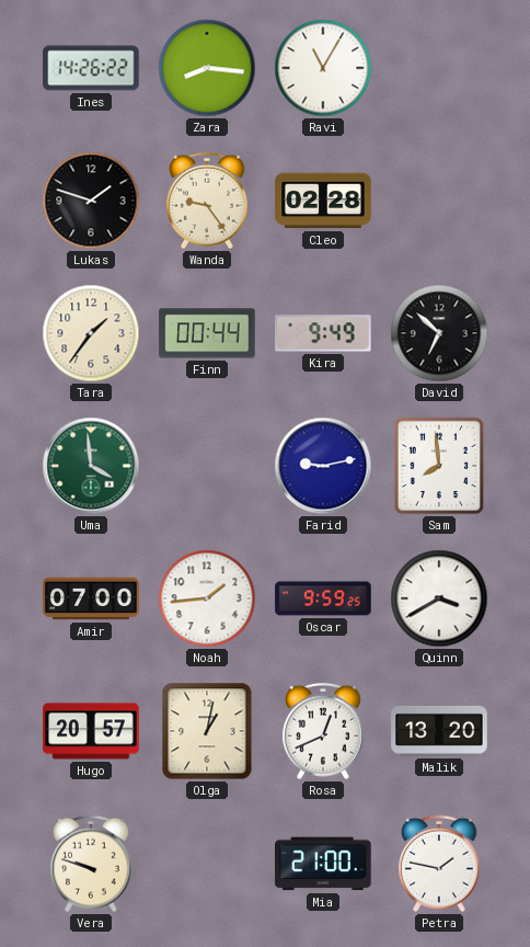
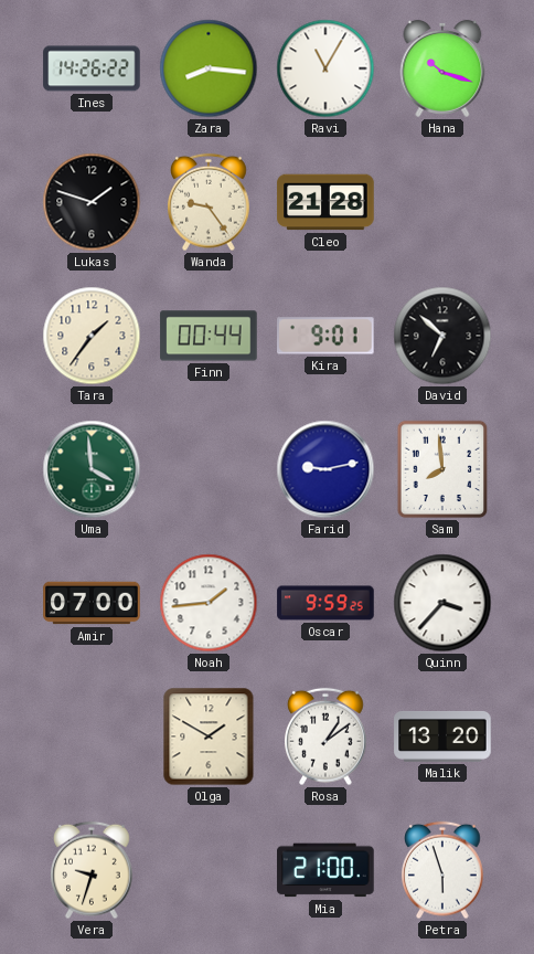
Hana: none -> 10:18
Cleo: 02:28 -> 21:28
Kira: 9:49 -> 9:01
Quinn: 3:40 -> 3:37
Hugo: 20:57 -> none
Olga: 1:02 -> 1:50
Rosa: 12:41 -> 1:09
Vera: 9:48 -> 9:33
Petra: 1:47 -> 5:57
